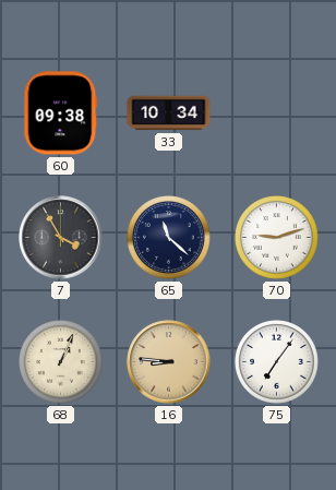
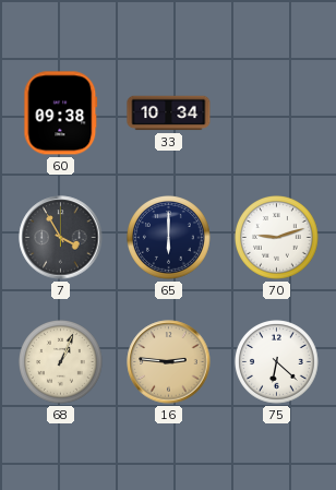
65: 11:22 -> 6:00
16: 8:46 -> 2:46
75: 7:06 -> 6:22
